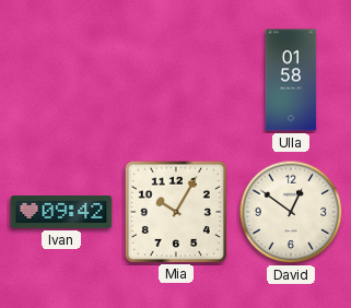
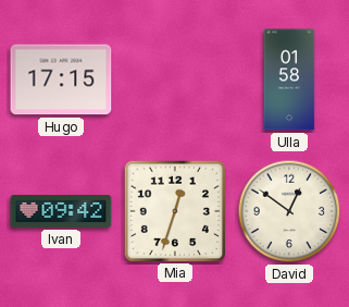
Hugo: none -> 17:15
Mia: 10:05 -> 12:33
